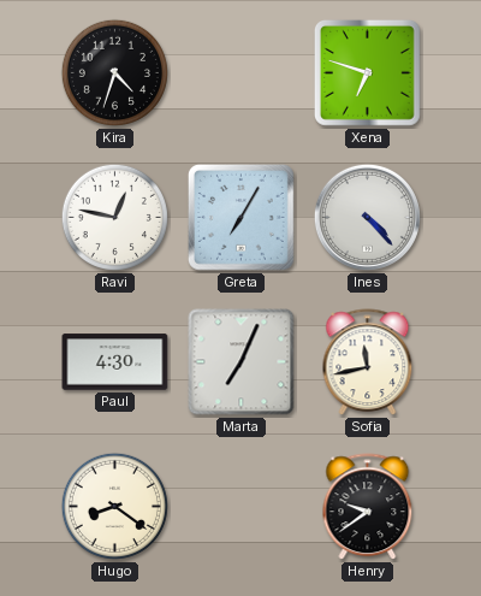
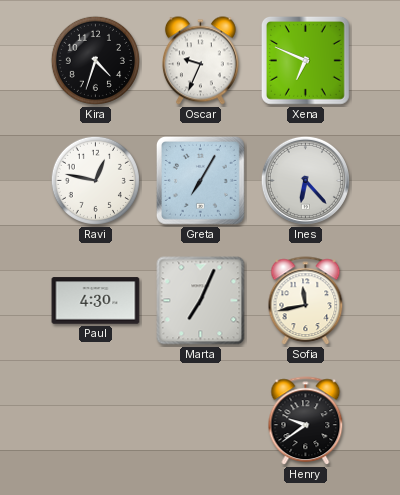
Oscar: none -> 9:34
Xena: 6:48 -> 6:49
Ines: 4:23 -> 6:23
Hugo: 8:21 -> none
